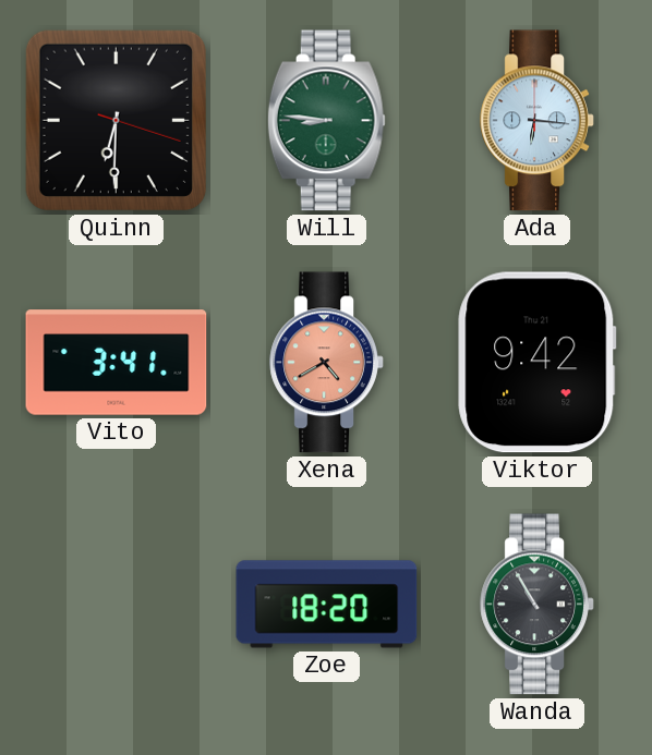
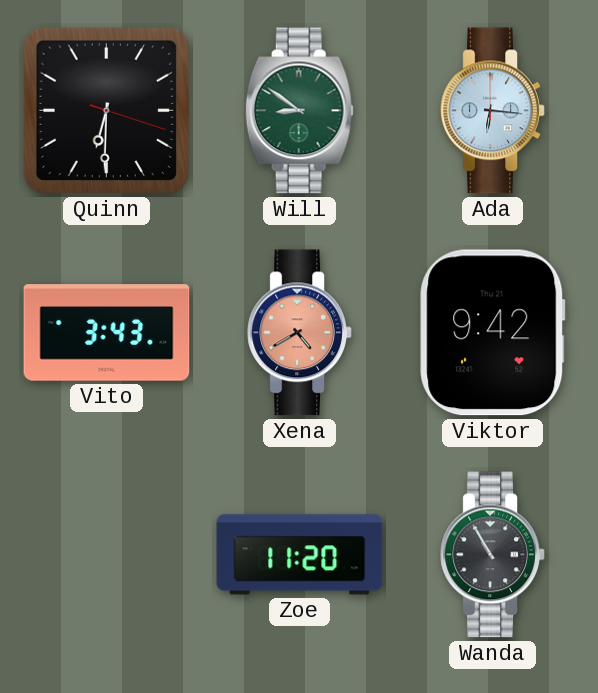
Will: 8:46 -> 8:51
Vito: 3:41 -> 3:43
Zoe: 18:20 -> 11:20
